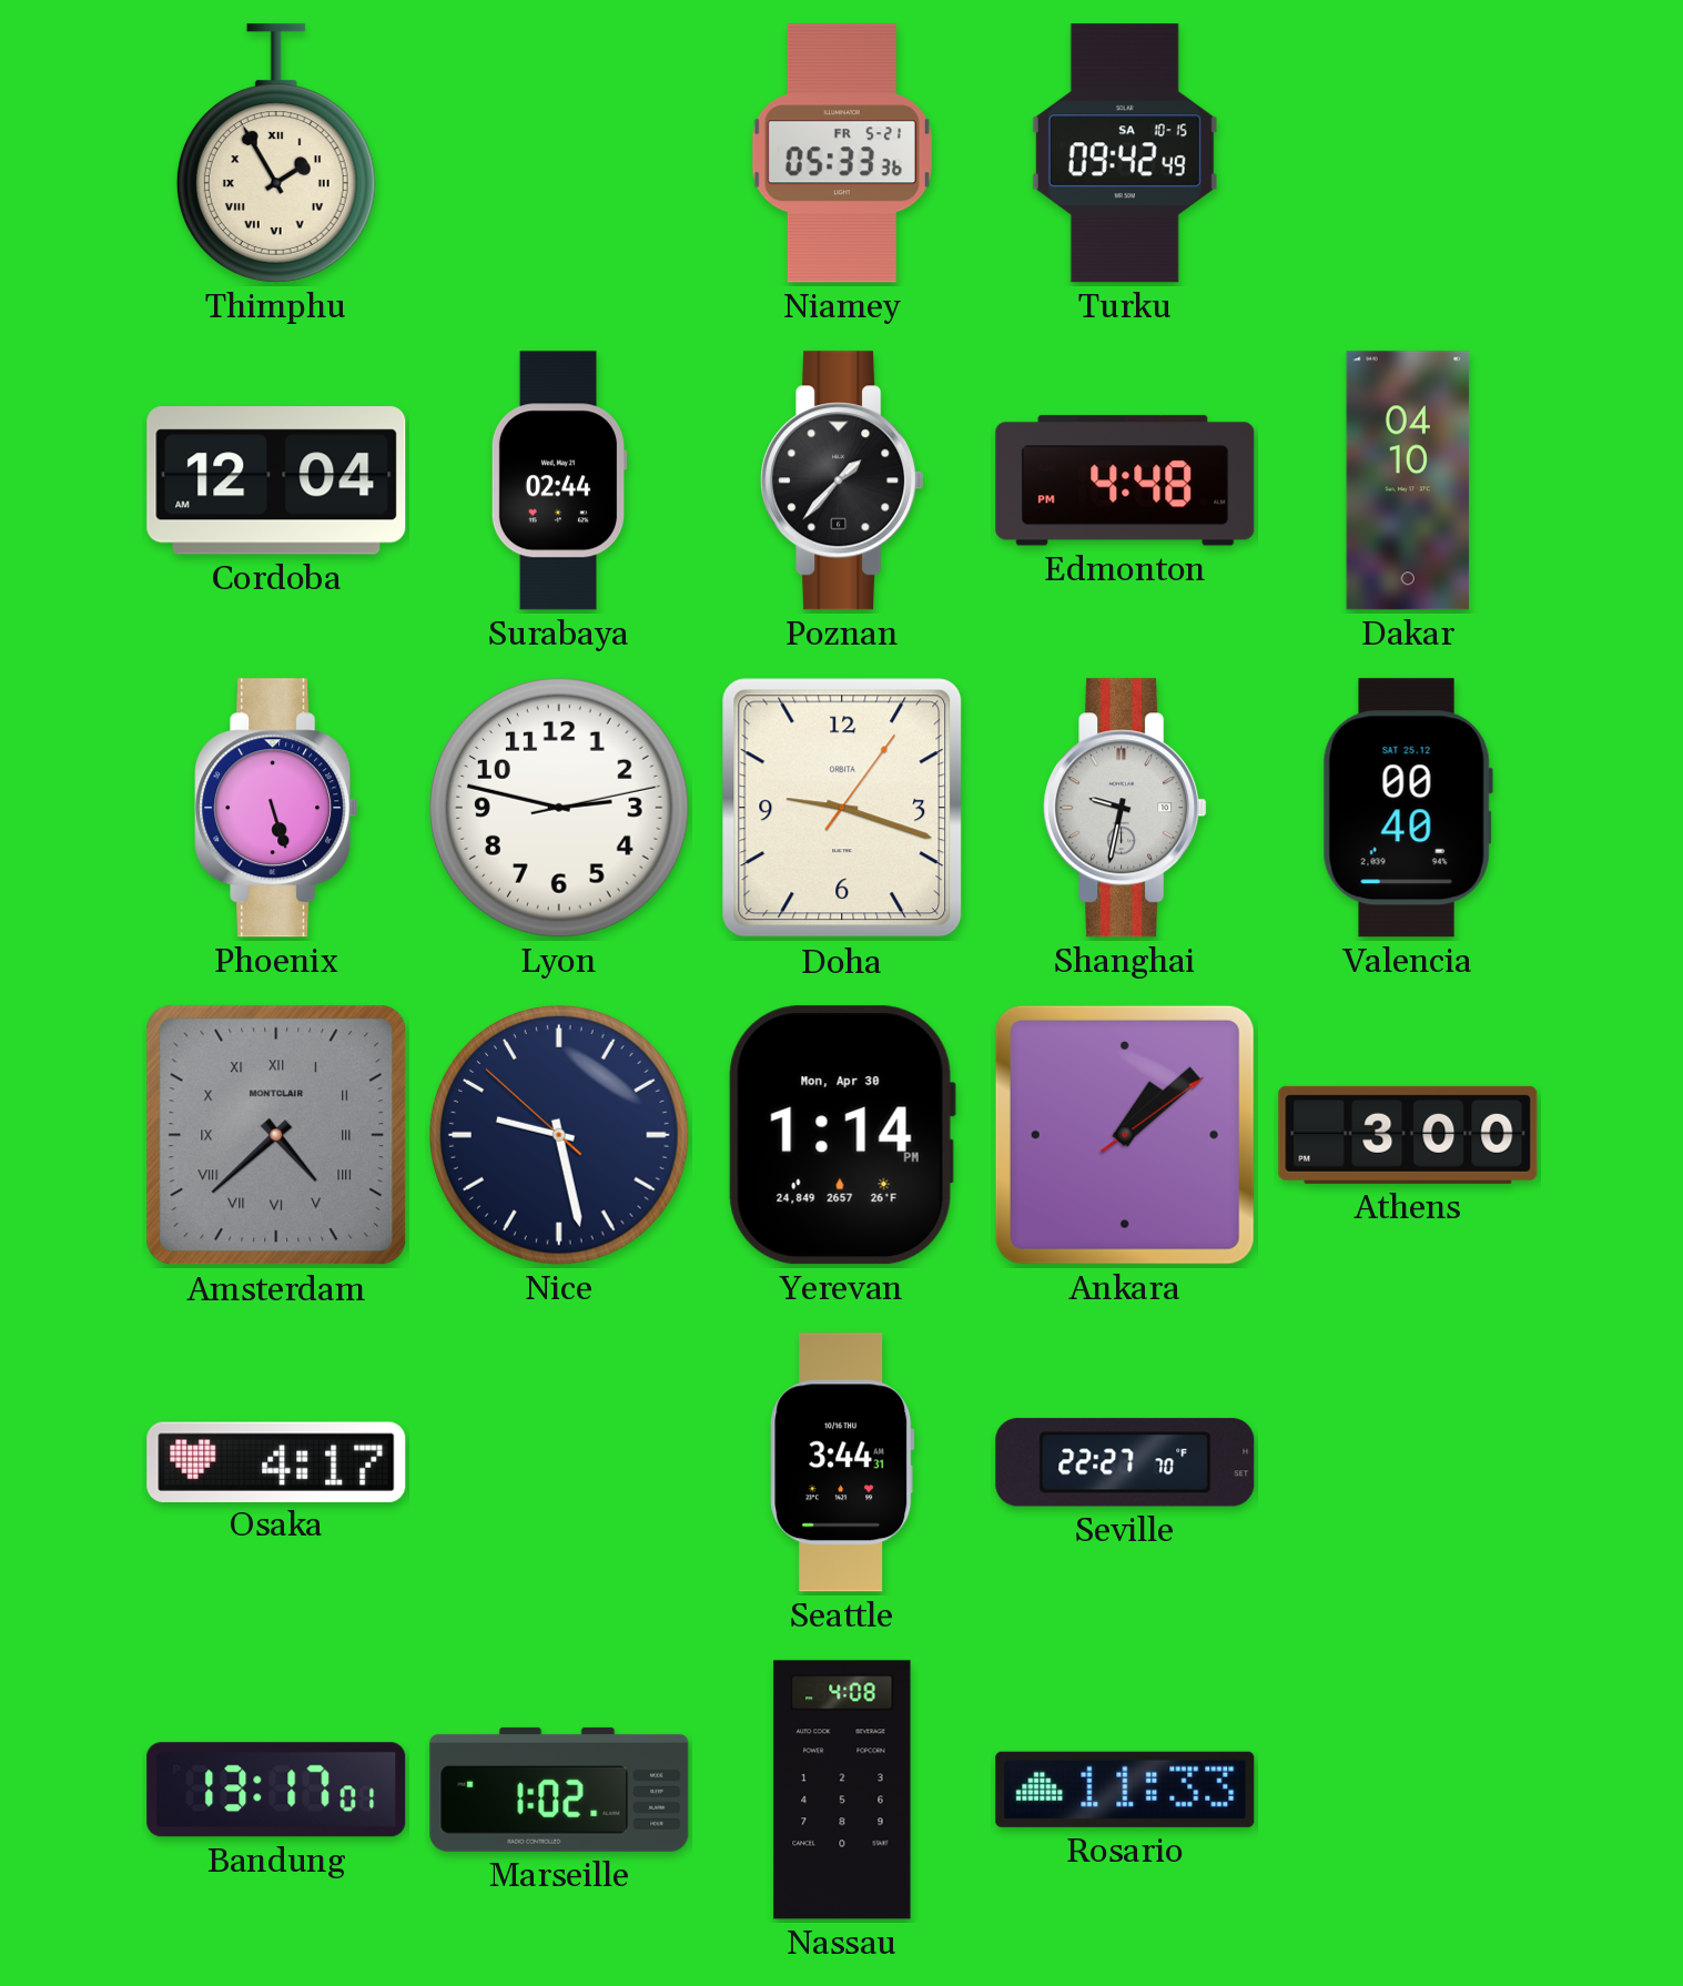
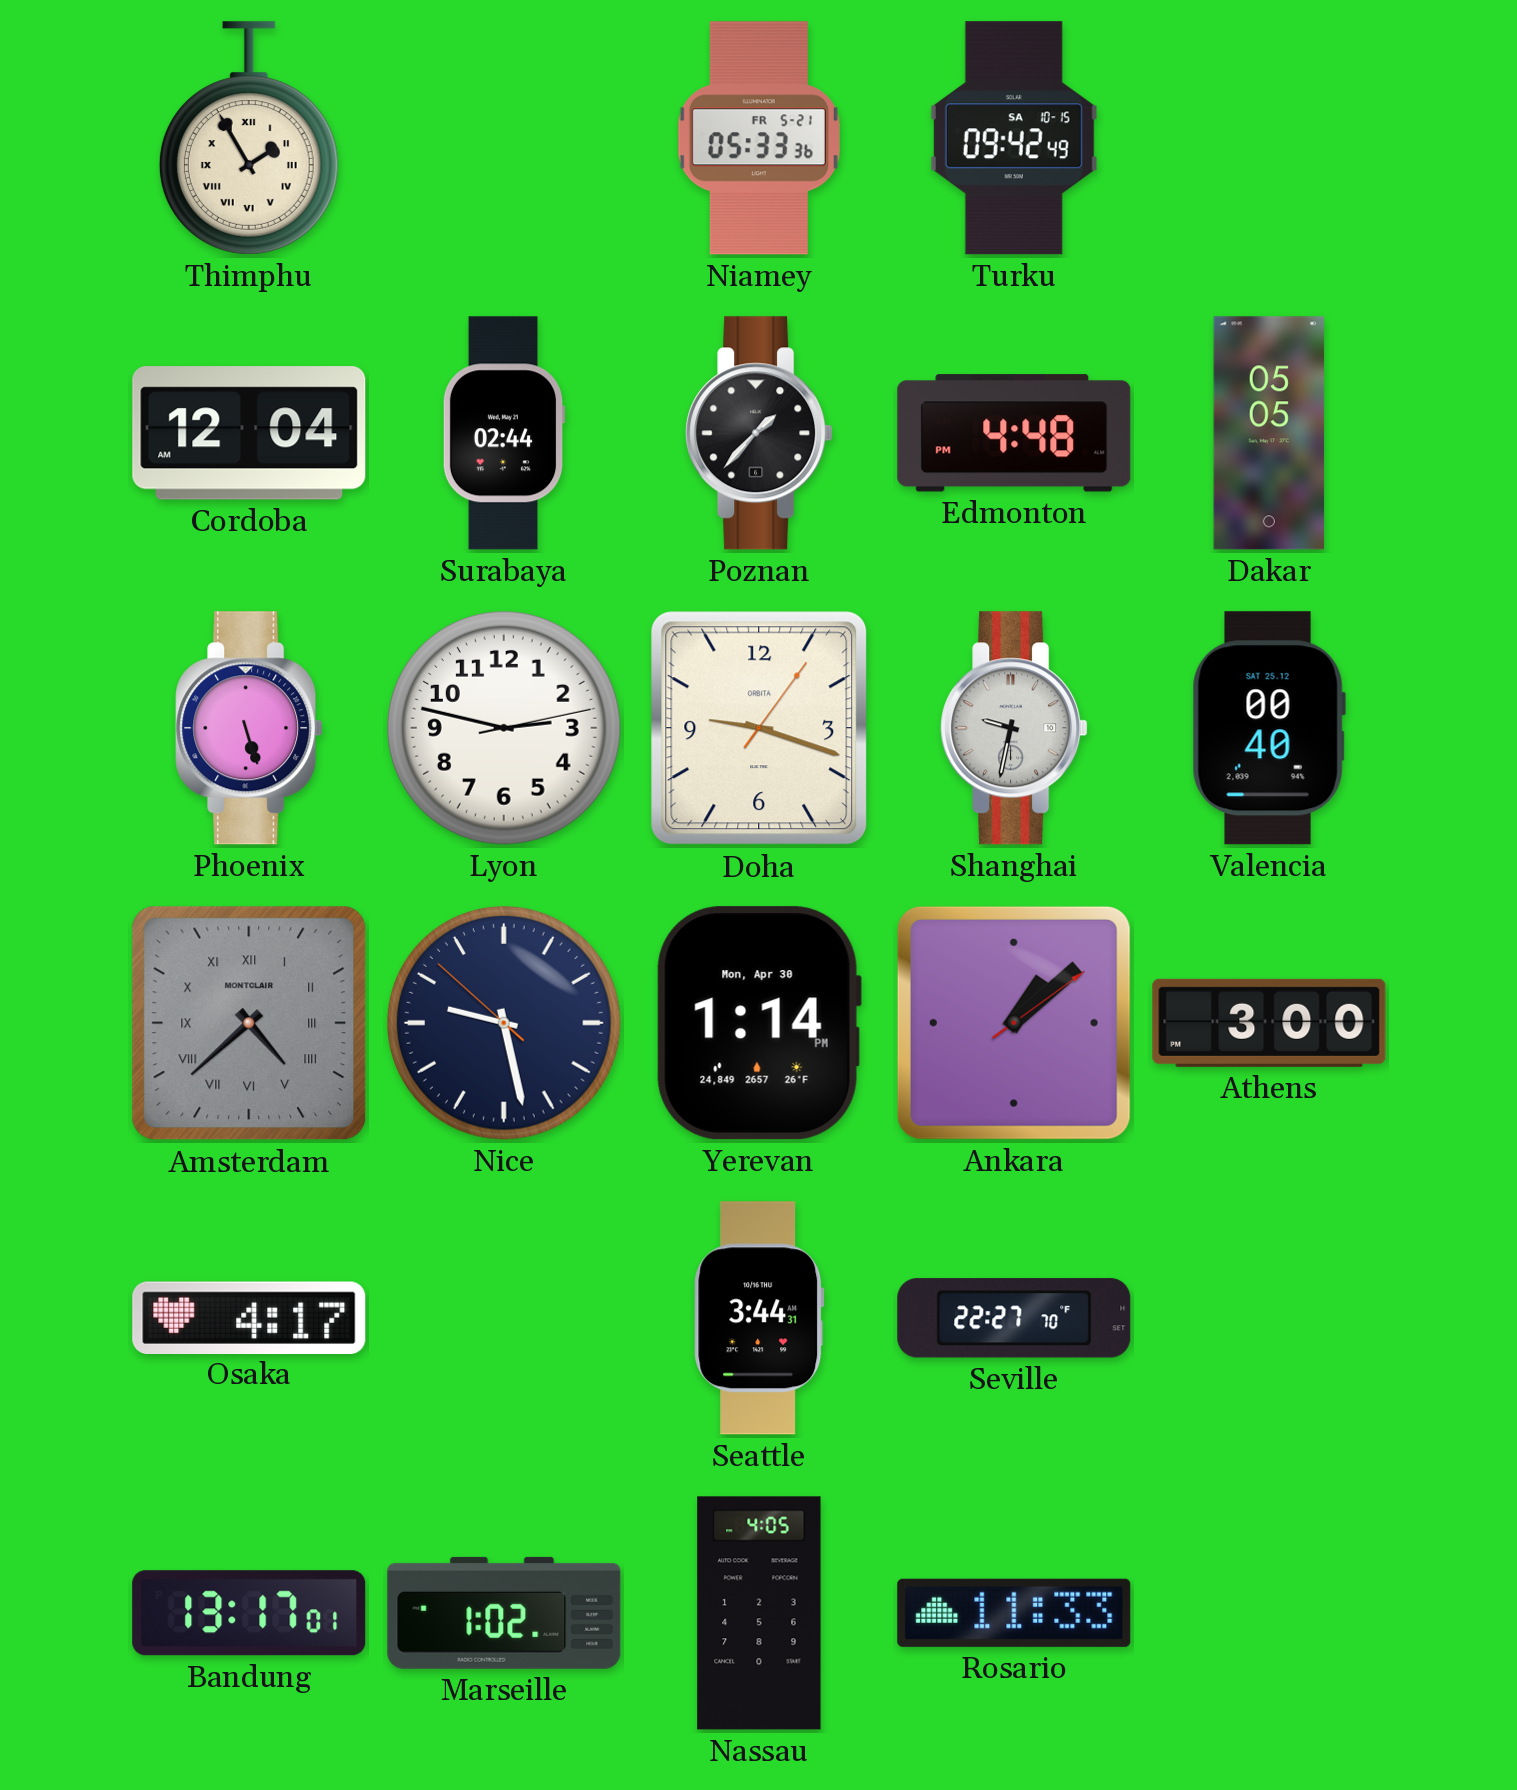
Dakar: 04:10 -> 05:05
Nassau: 4:08 -> 4:05
